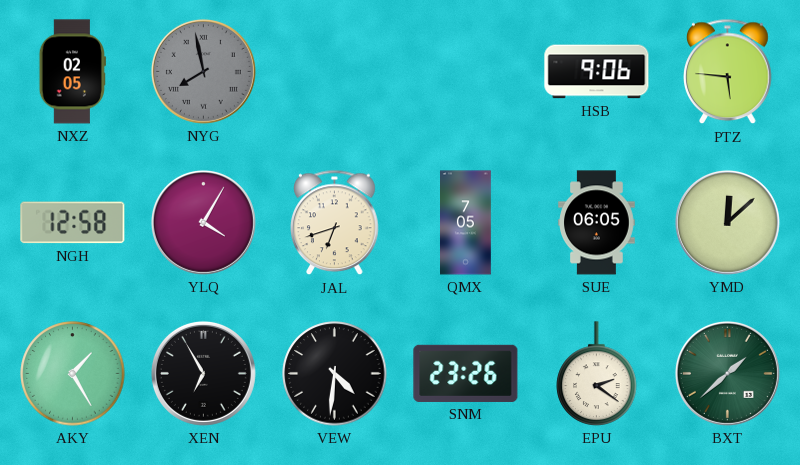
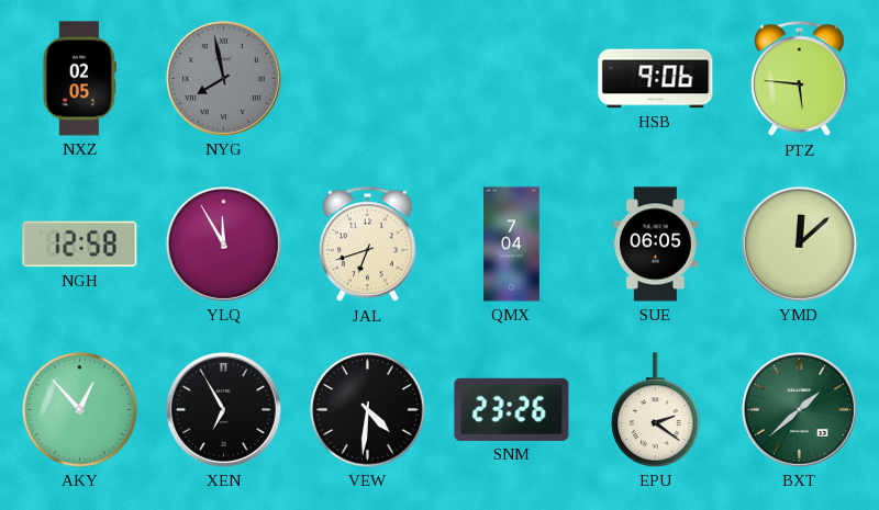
YLQ: 4:05 -> 11:55
QMX: 7:05 -> 7:04
AKY: 1:25 -> 12:53
